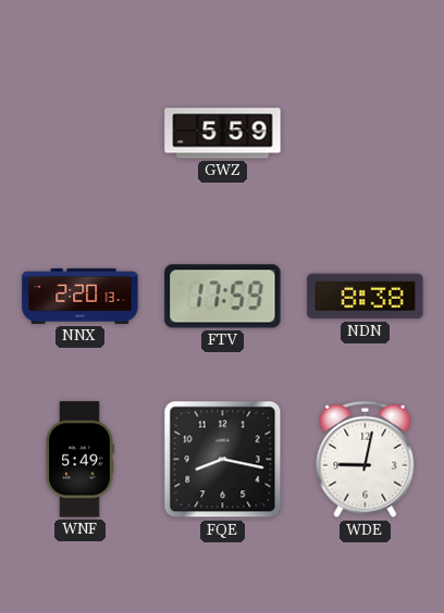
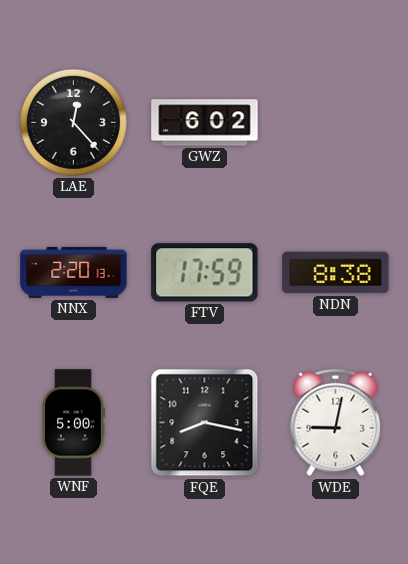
LAE: none -> 12:23
GWZ: 5:59 -> 6:02
WNF: 5:49 -> 5:00
